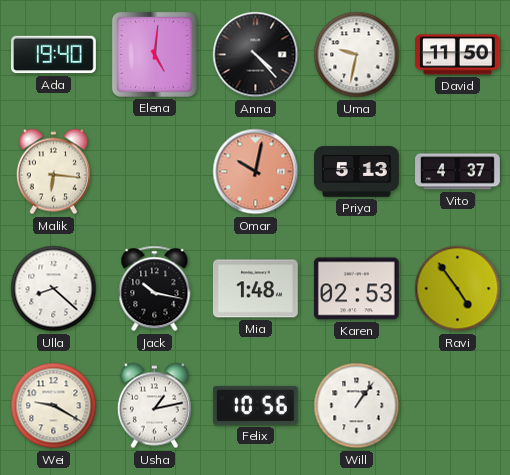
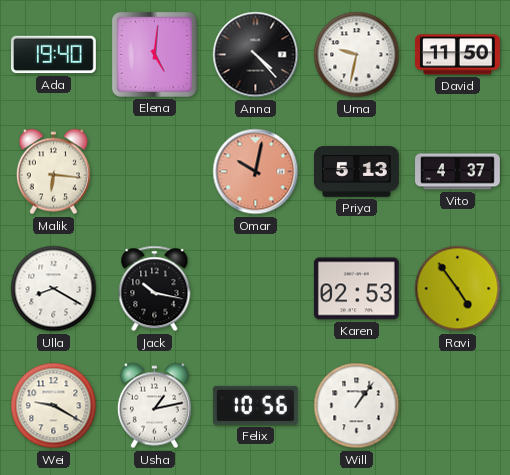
Ulla: 8:22 -> 8:20
Mia: 1:48 -> none
